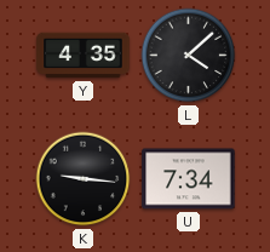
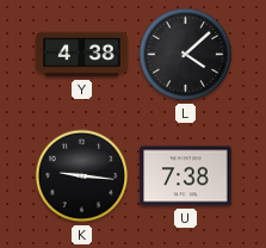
Y: 4:35 -> 4:38
U: 7:34 -> 7:38
